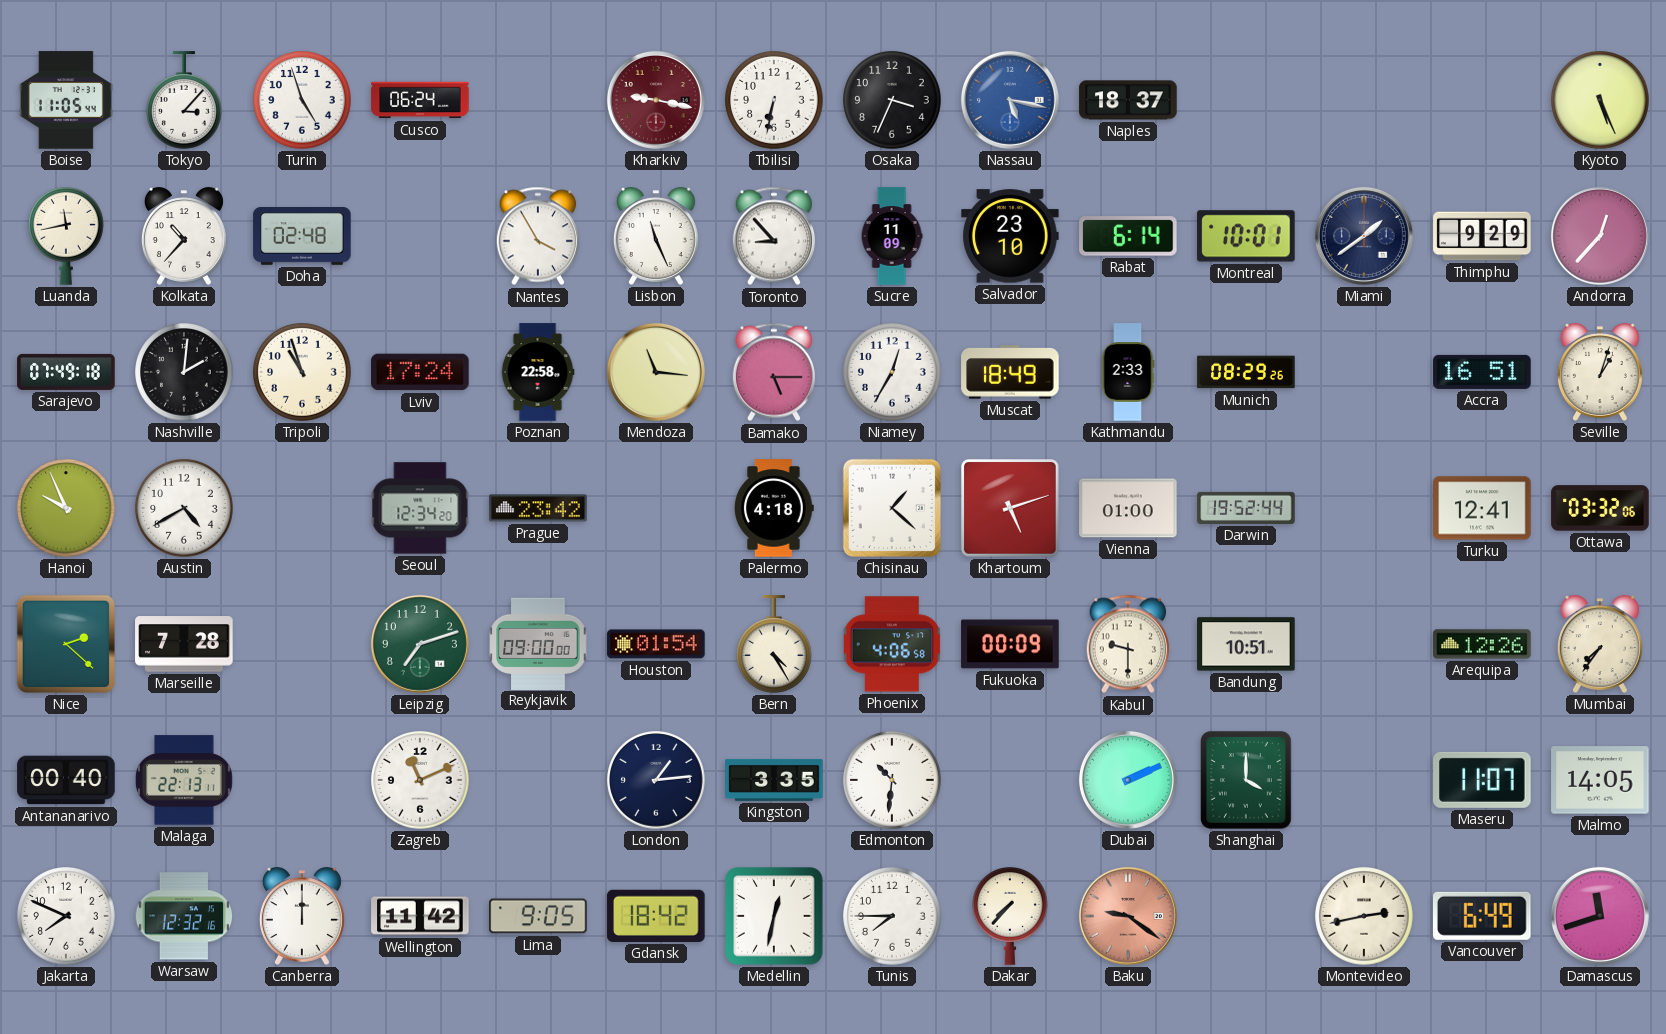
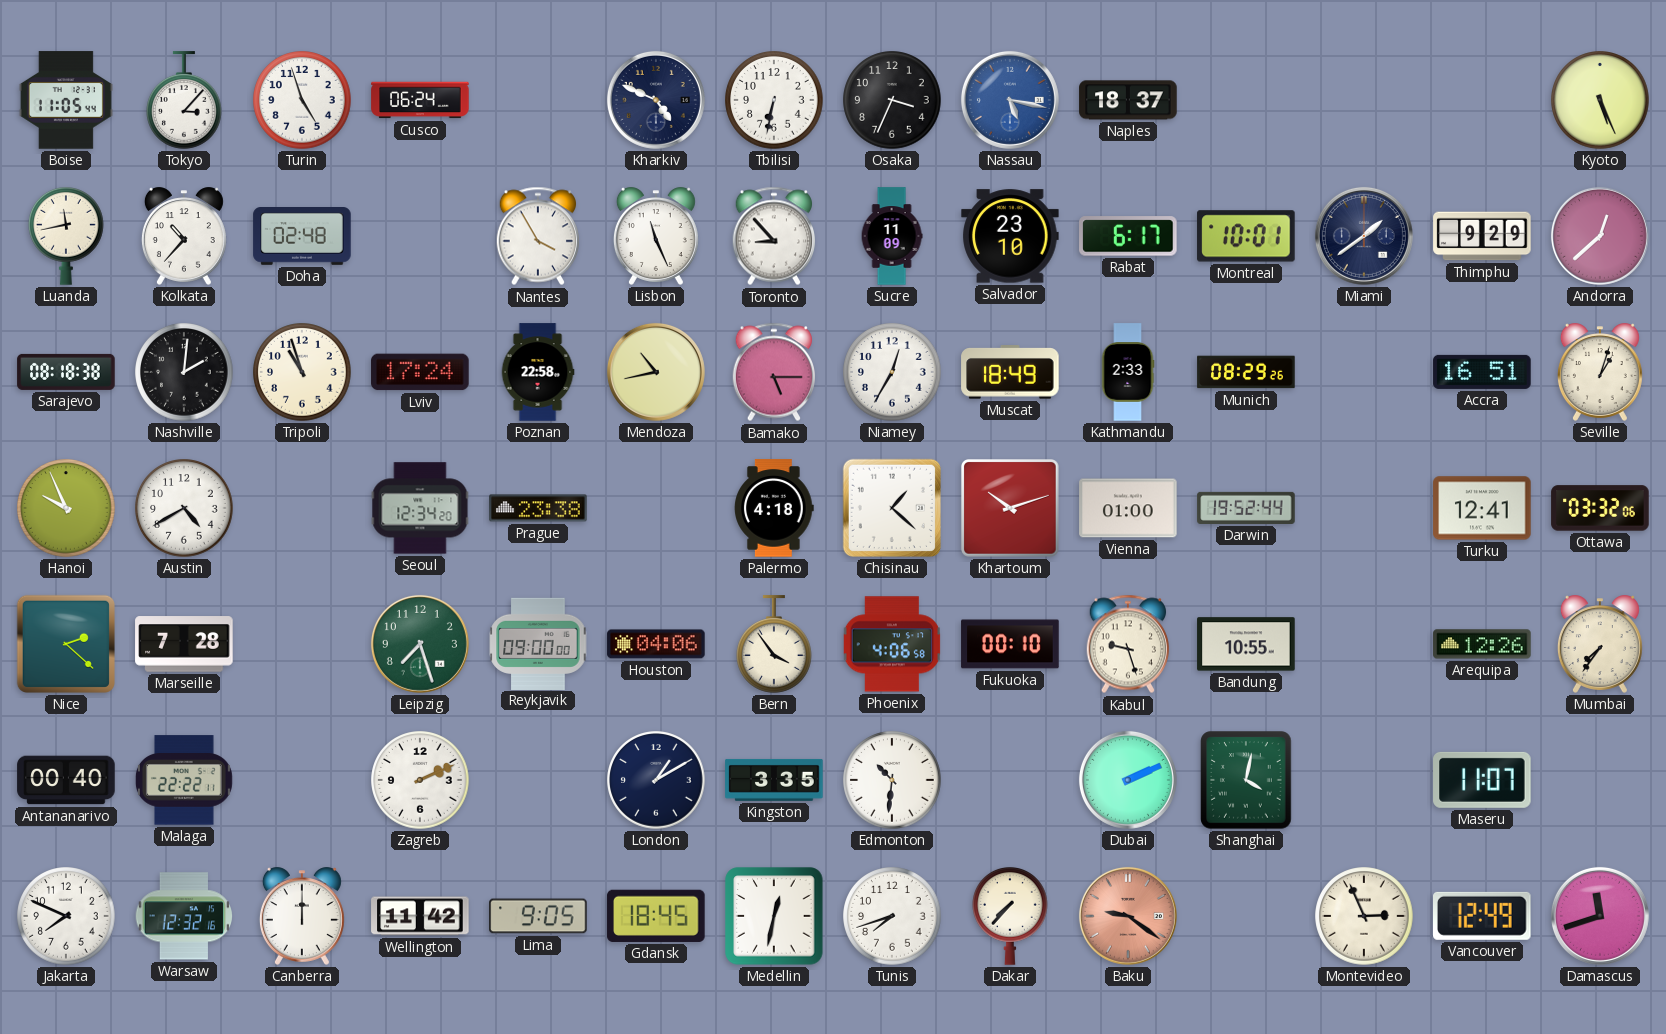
Kharkiv: 9:17 -> 4:49
Kharkiv dial: burgundy -> navy
Rabat: 6:14 -> 6:17
Andorra: 12:37 -> 12:38
Sarajevo: 07:49 -> 08:18
Mendoza: 11:16 -> 10:43
Prague: 23:42 -> 23:38
Khartoum: 5:12 -> 10:12
Leipzig: 7:12 -> 7:27
Houston: 01:54 -> 04:06
Bern: 4:25 -> 3:54
Fukuoka: 00:09 -> 00:10
Kabul: 9:30 -> 9:27
Bandung: 10:51 -> 10:55
Malaga: 22:13 -> 22:22
Zagreb: 11:11 -> 2:11
London: 1:14 -> 1:10
Shanghai: 4:00 -> 4:02
Malmo: 14:05 -> none
Gdansk: 18:42 -> 18:45
Tunis: 7:45 -> 7:42
Montevideo: 2:43 -> 2:56
Vancouver: 6:49 -> 12:49
